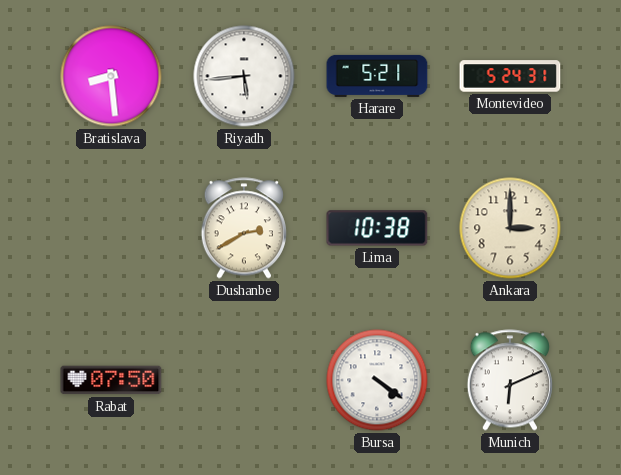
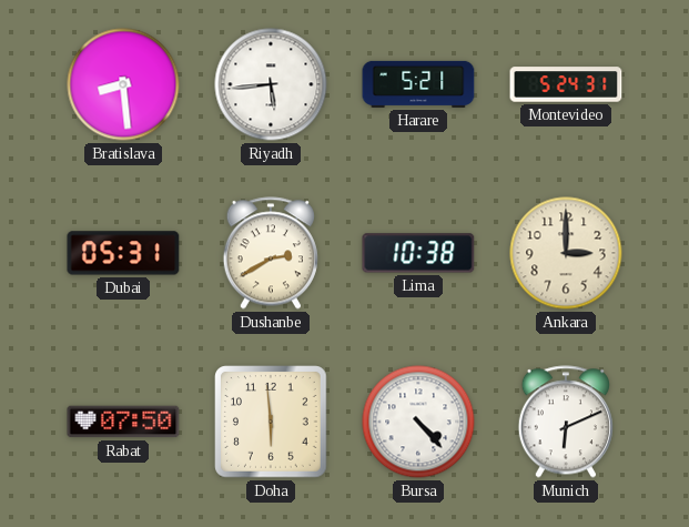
Dubai: none -> 05:31
Doha: none -> 5:59
Bursa: 4:21 -> 4:23
